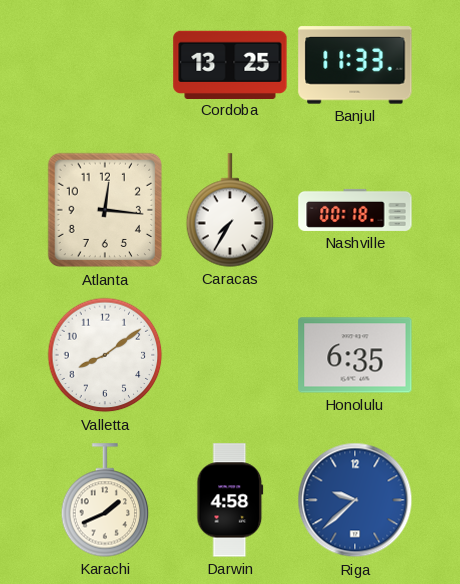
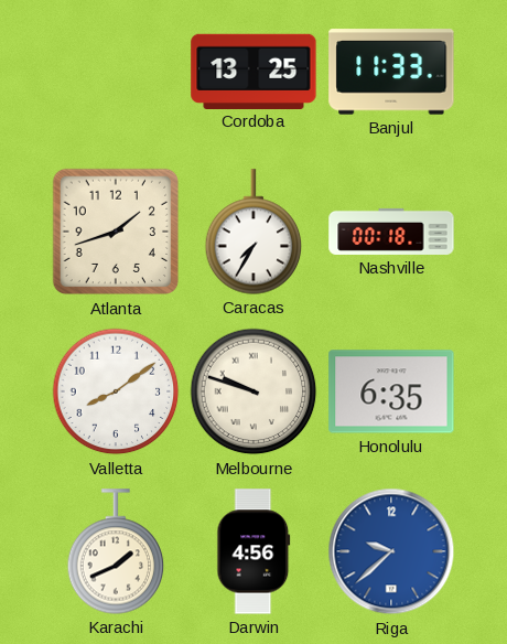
Atlanta: 12:16 -> 1:42
Melbourne: none -> 9:48
Darwin: 4:58 -> 4:56
